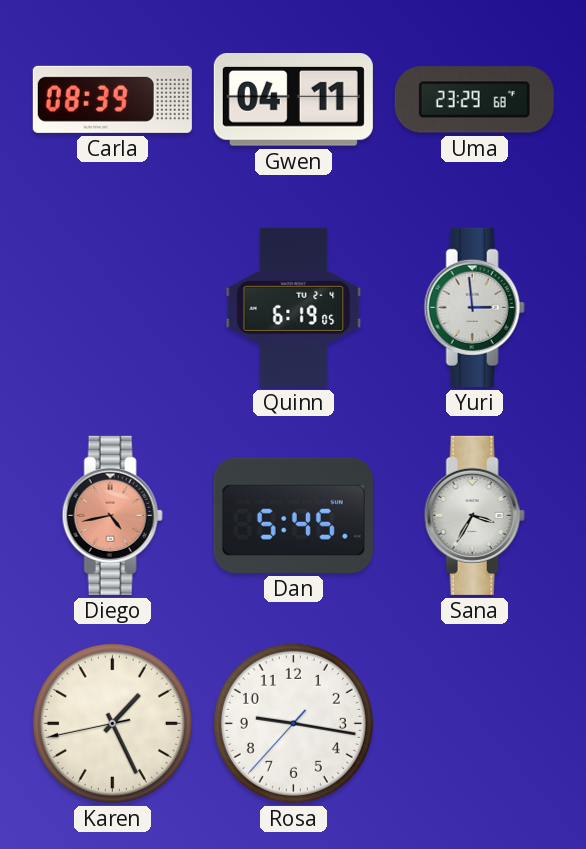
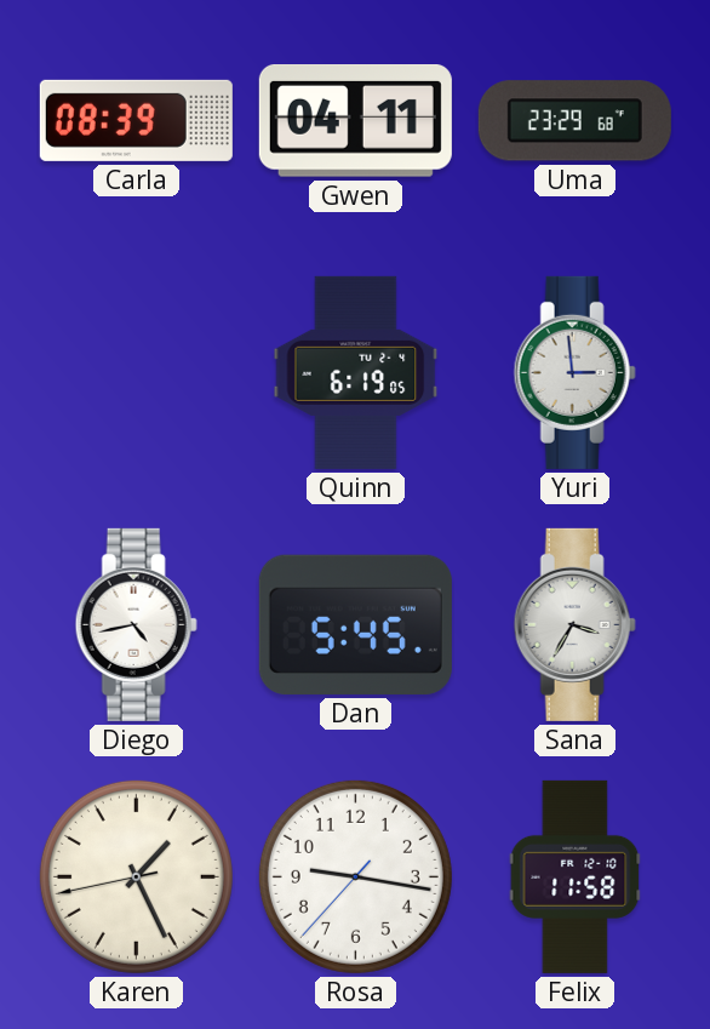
Diego dial: salmon -> white
Felix: none -> 11:58
